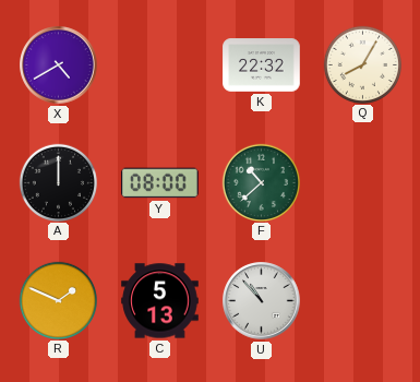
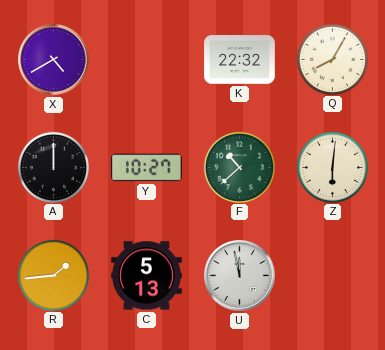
Y: 08:00 -> 10:27
Z: none -> 6:01
R: 1:49 -> 1:44
U: 10:53 -> 11:58
